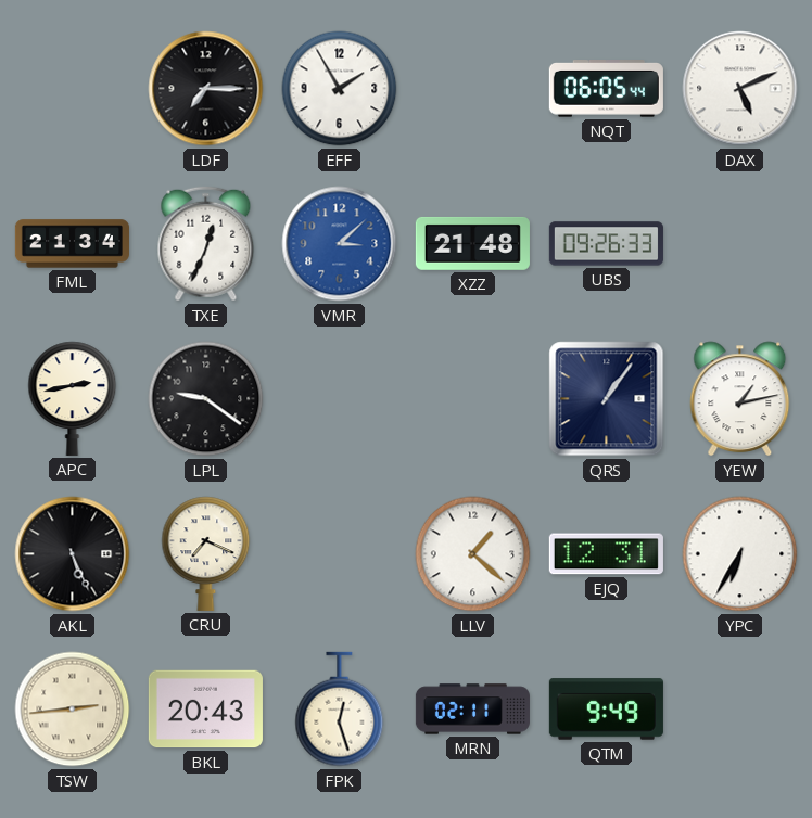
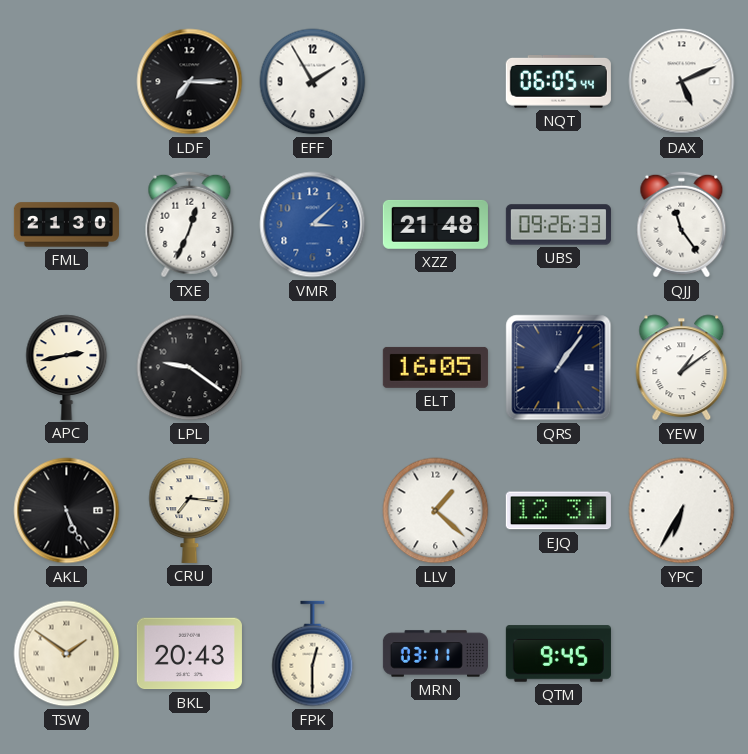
FML: 21:34 -> 21:30
QJJ: none -> 11:24
ELT: none -> 16:05
YEW: 1:13 -> 1:09
CRU: 7:19 -> 7:16
TSW: 2:44 -> 1:51
FPK: 12:27 -> 12:30
MRN: 02:11 -> 03:11
QTM: 9:49 -> 9:45
